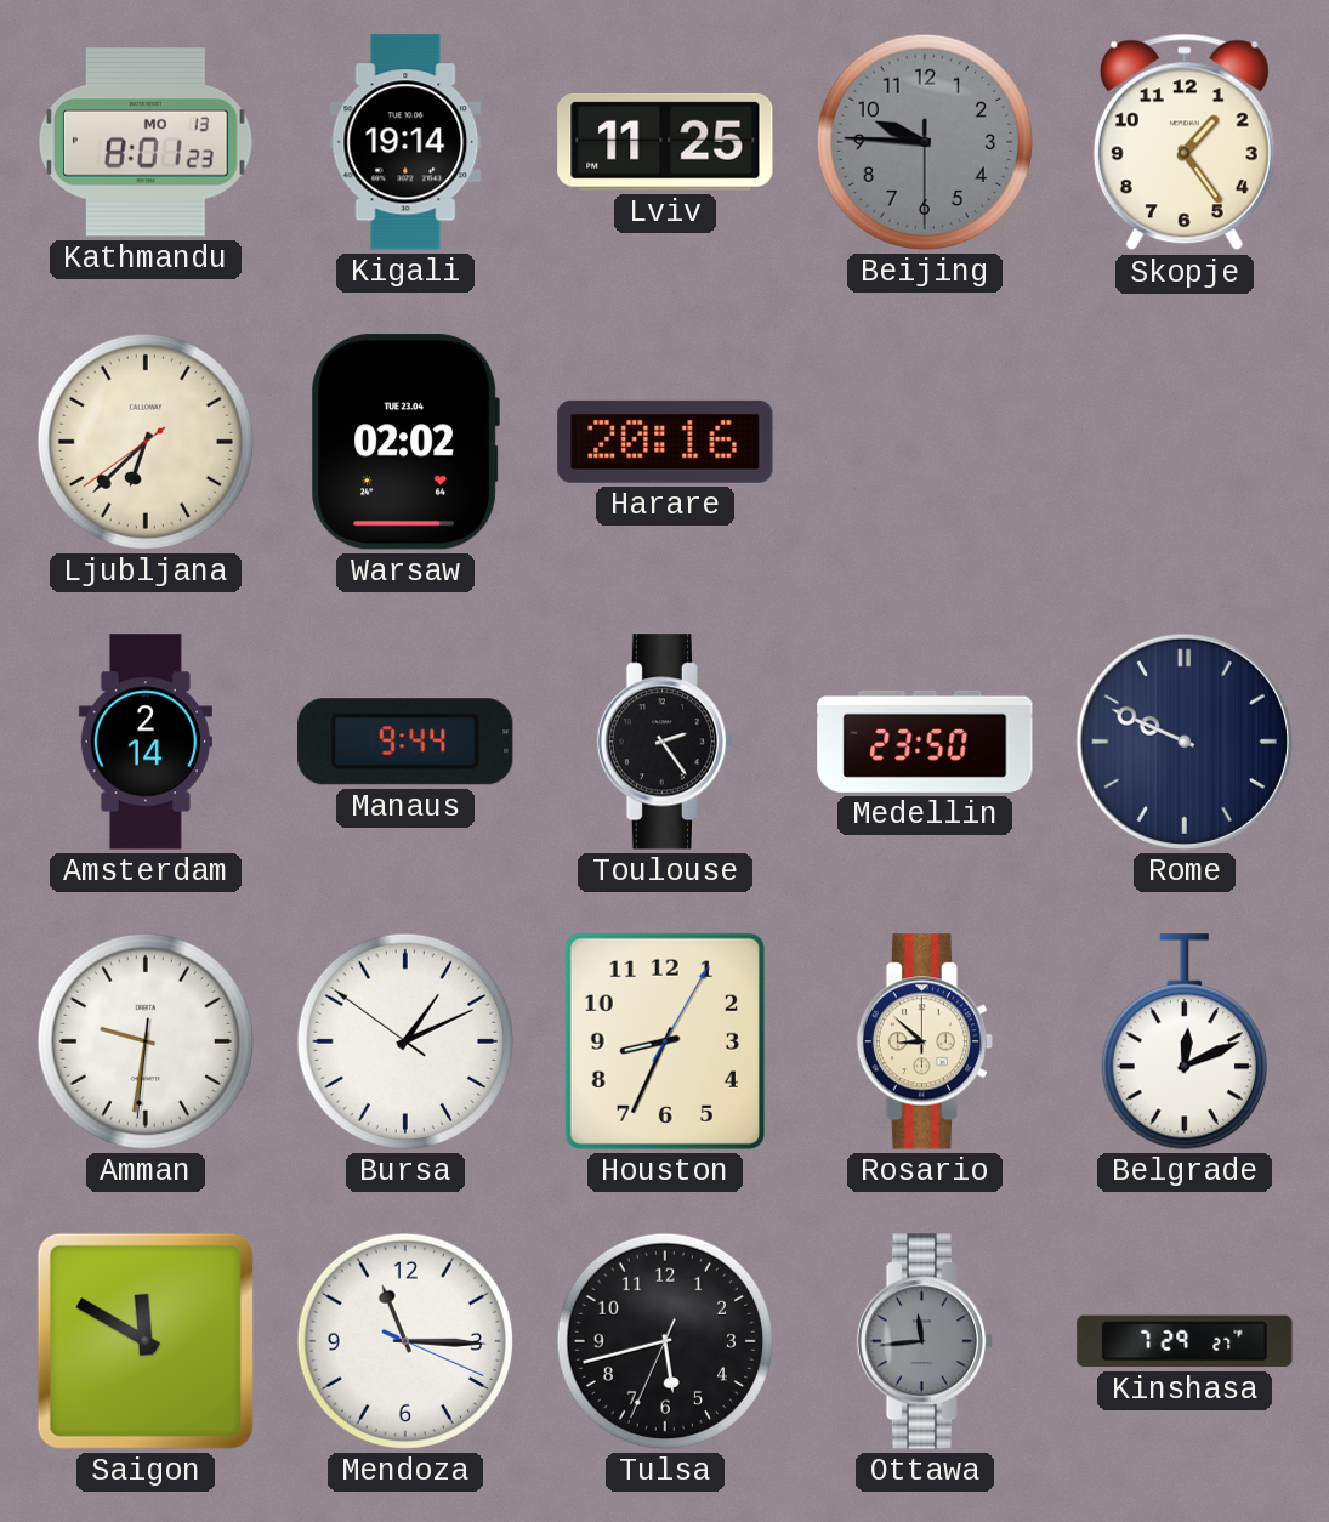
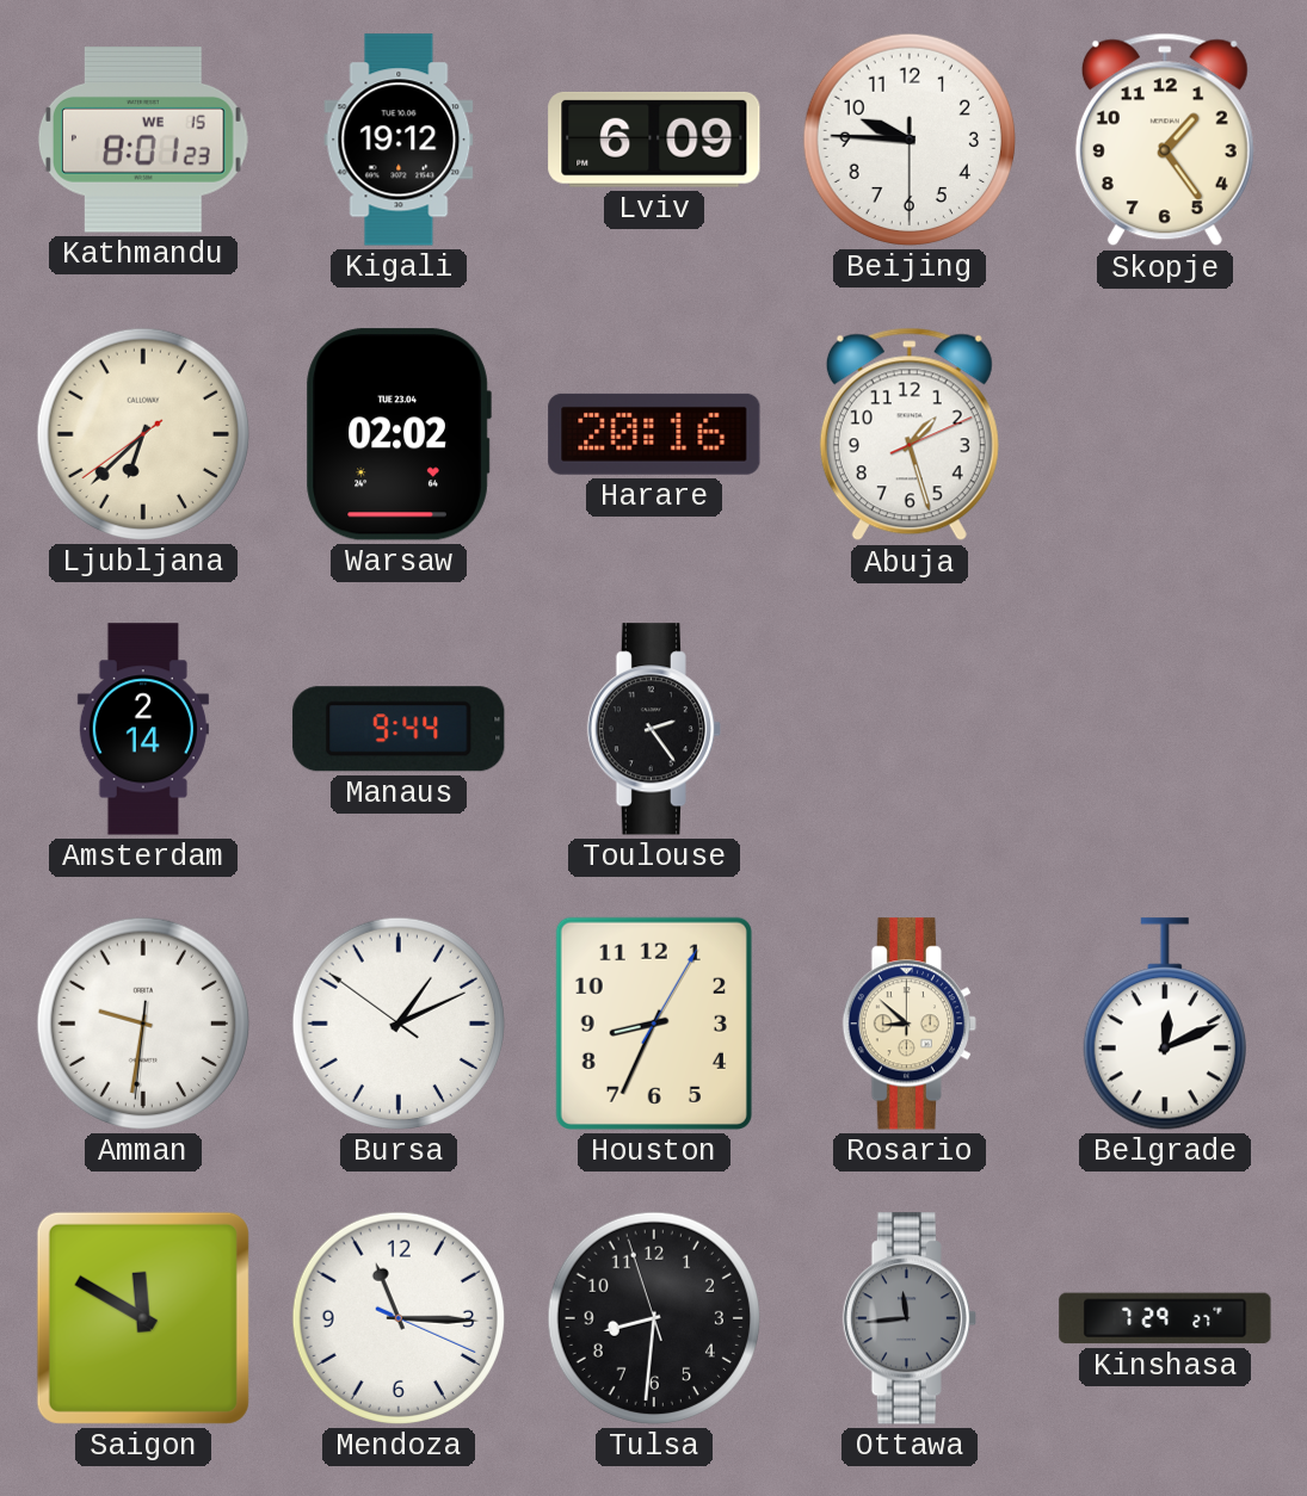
Kathmandu date: MO 13 -> WE 15
Kigali: 19:14 -> 19:12
Lviv: 11:25 -> 6:09
Beijing dial: grey -> white
Abuja: none -> 1:27
Medellin: 23:50 -> none
Rome: 9:49 -> none
Tulsa: 5:42 -> 8:30
